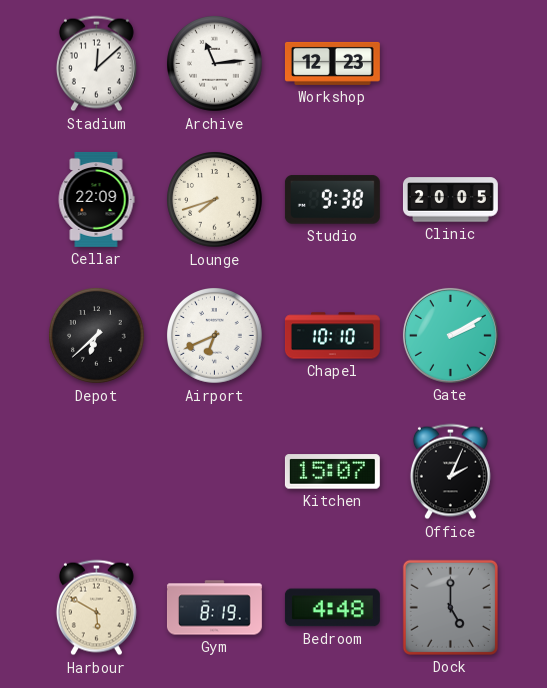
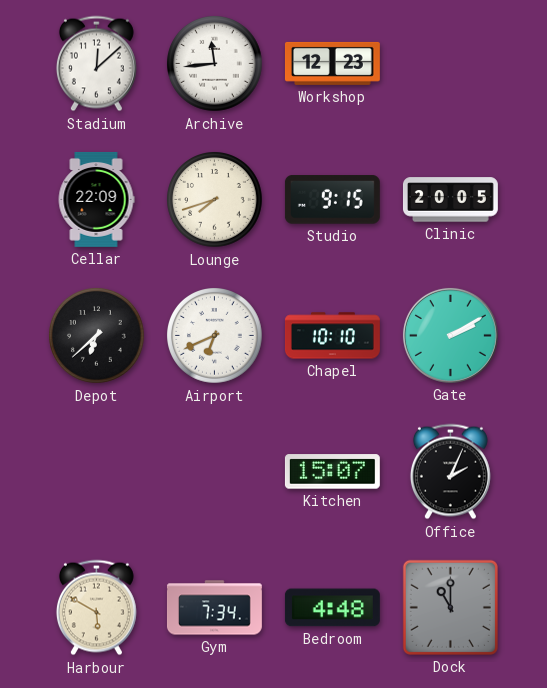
Archive: 11:14 -> 11:44
Studio: 9:38 -> 9:15
Gym: 8:19 -> 7:34
Dock: 5:00 -> 11:00
